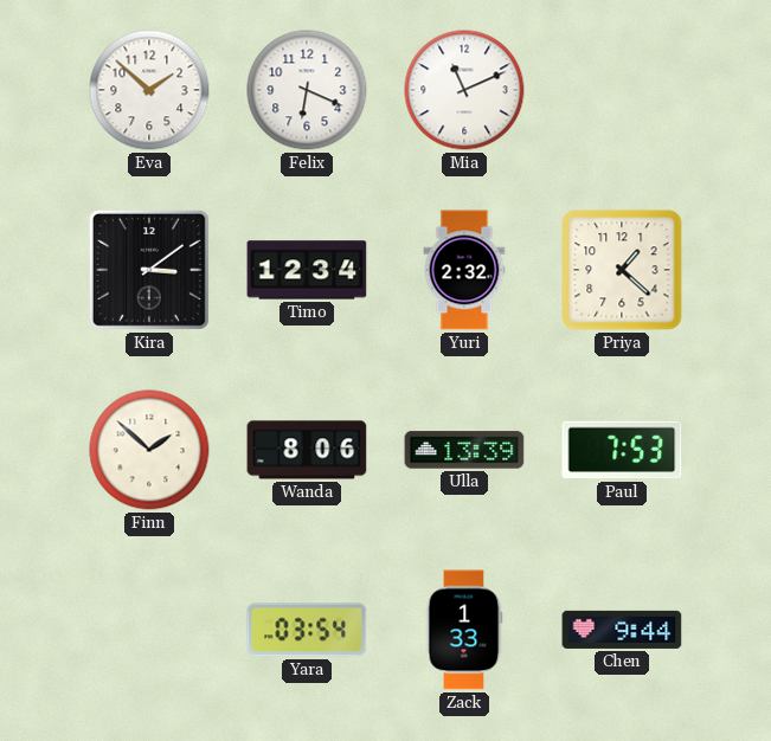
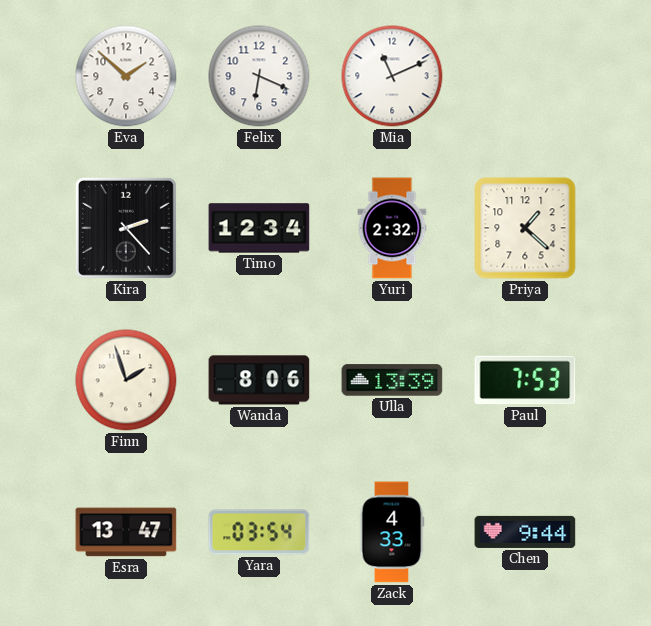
Kira: 3:09 -> 2:23
Finn: 1:52 -> 1:57
Esra: none -> 13:47
Zack: 1:33 -> 4:33
